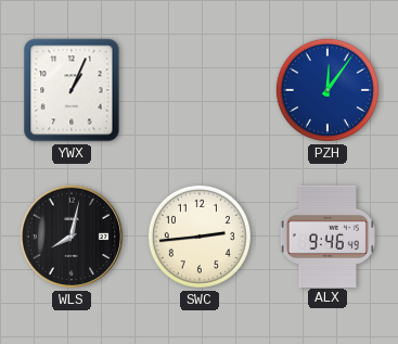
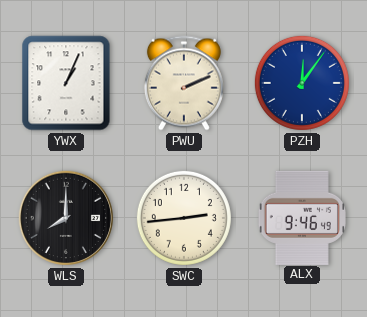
PWU: none -> 2:11
WLS: 8:02 -> 8:00
